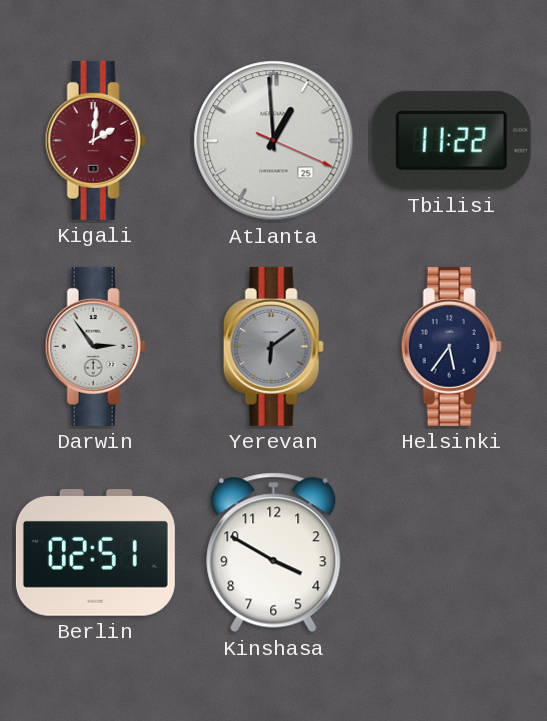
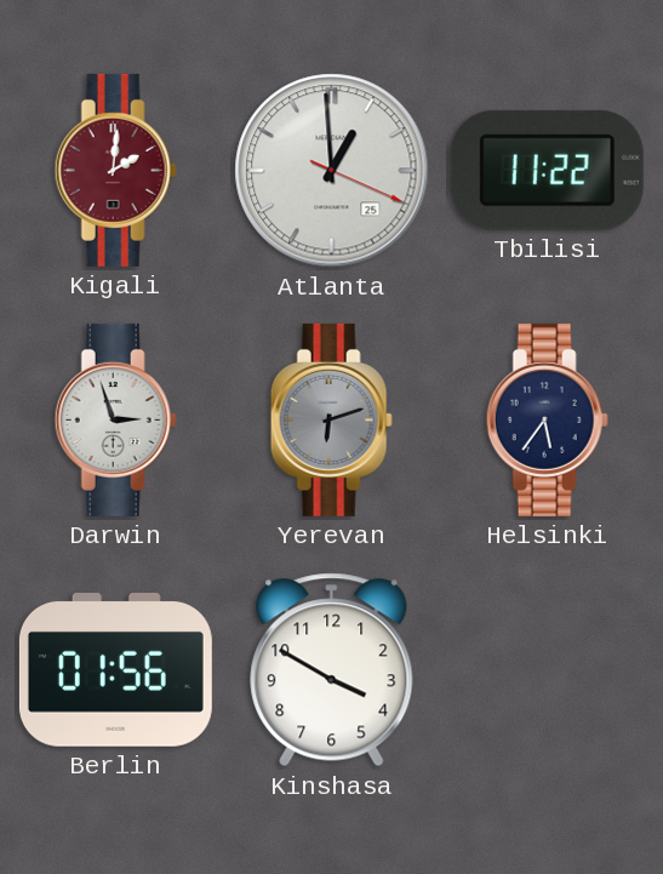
Darwin: 2:54 -> 2:57
Yerevan: 6:09 -> 6:12
Berlin: 02:51 -> 01:56
